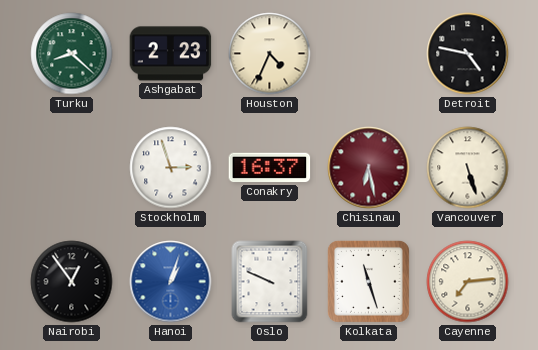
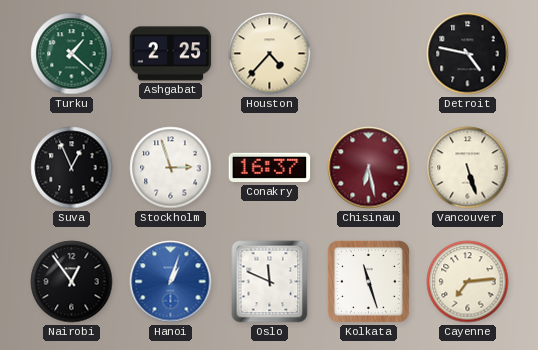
Turku: 8:22 -> 1:22
Ashgabat: 2:23 -> 2:25
Houston: 4:34 -> 4:37
Suva: none -> 12:56
Oslo: 9:49 -> 11:49
